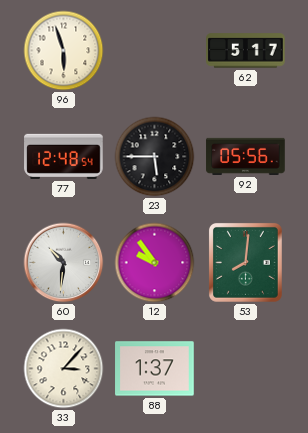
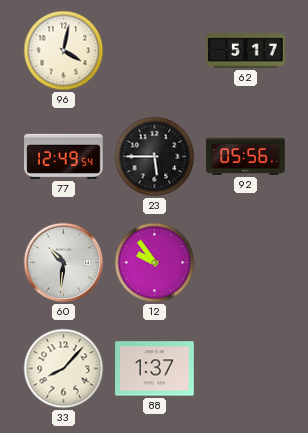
96: 5:57 -> 4:02
77: 12:48 -> 12:49
53: 8:01 -> none
33: 3:07 -> 8:07
